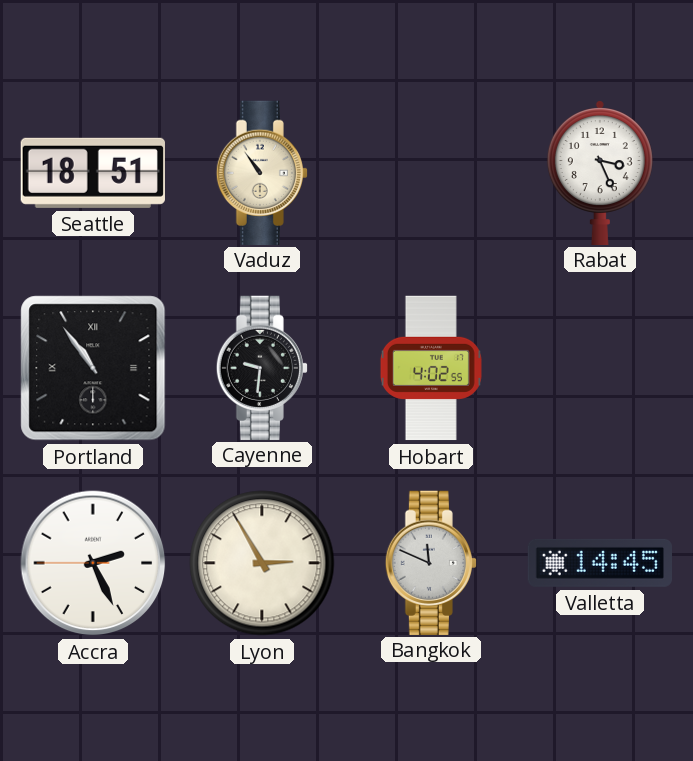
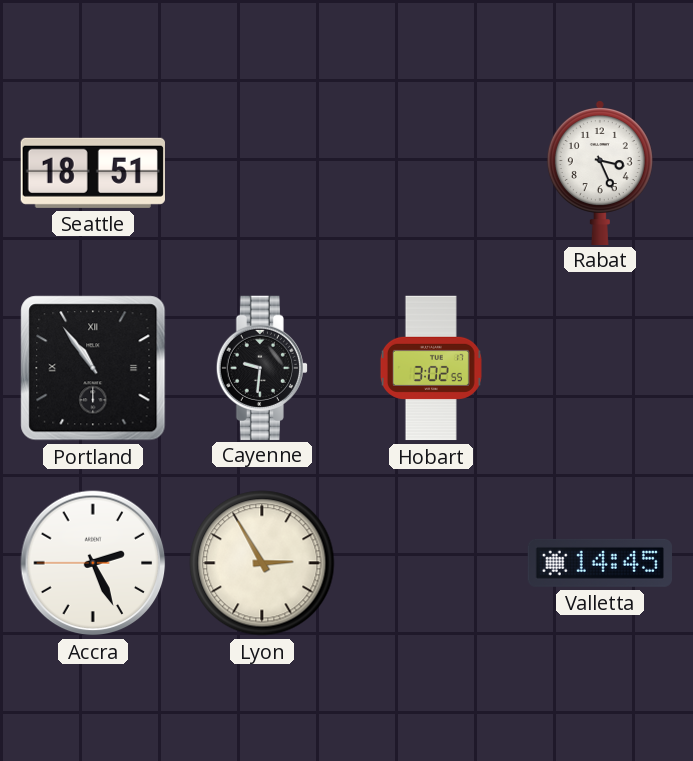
Vaduz: 10:54 -> none
Hobart: 4:02 -> 3:02
Bangkok: 11:49 -> none
